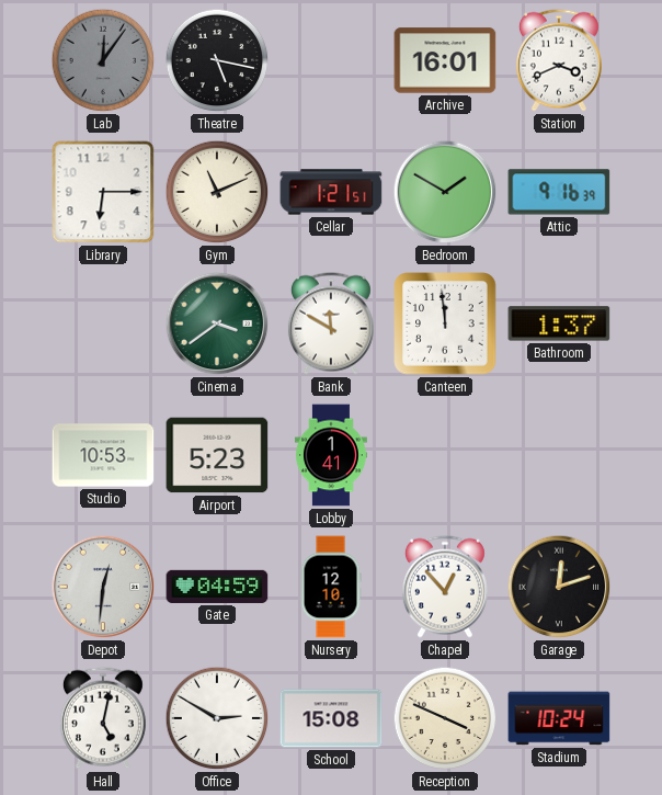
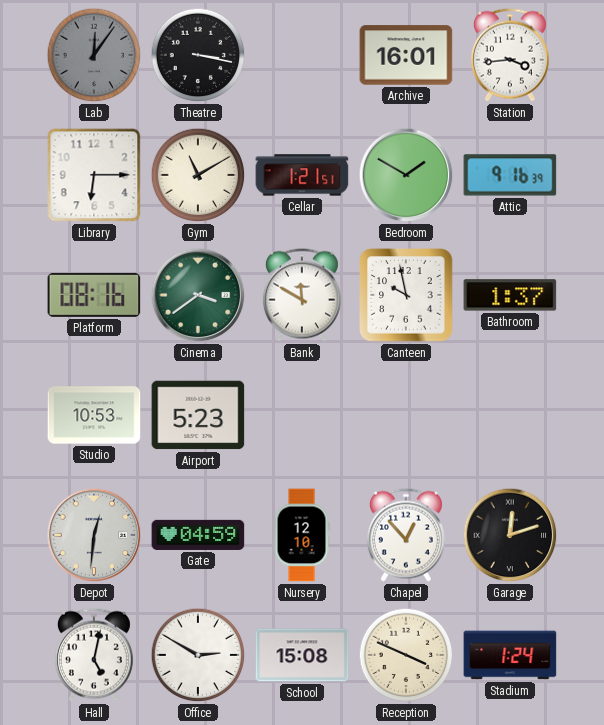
Theatre: 5:17 -> 3:17
Station: 3:41 -> 3:44
Gym: 11:11 -> 11:10
Platform: none -> 08:16
Canteen: 11:59 -> 9:58
Lobby: 1:41 -> none
Stadium: 10:24 -> 1:24
